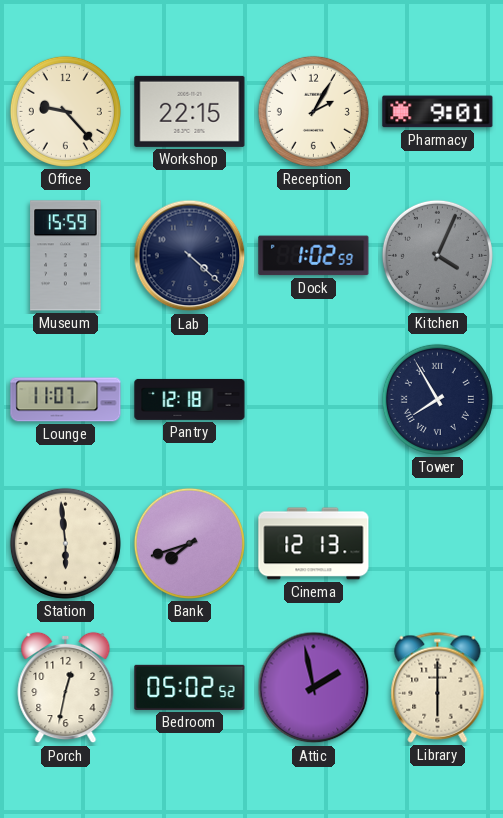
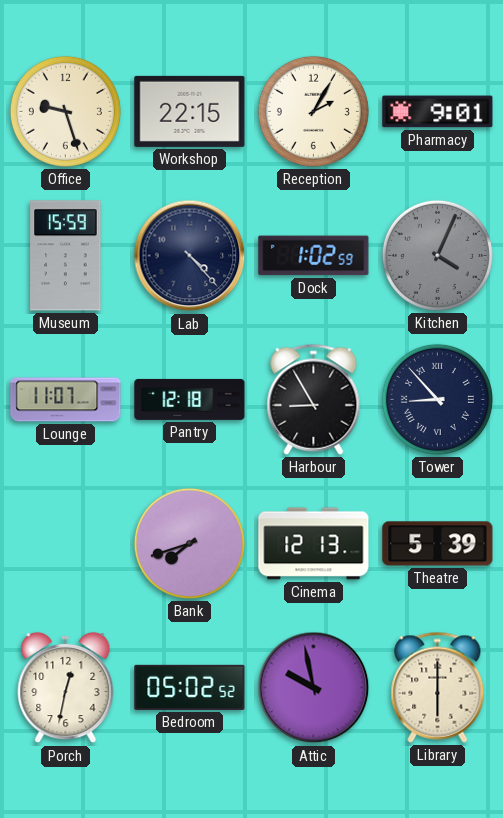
Office: 9:23 -> 9:27
Lab: 4:22 -> 4:23
Harbour: none -> 8:55
Tower: 7:55 -> 8:53
Station: 5:59 -> none
Theatre: none -> 5:39
Attic: 1:58 -> 9:58
